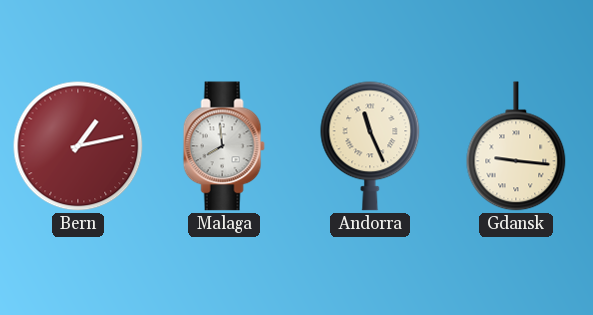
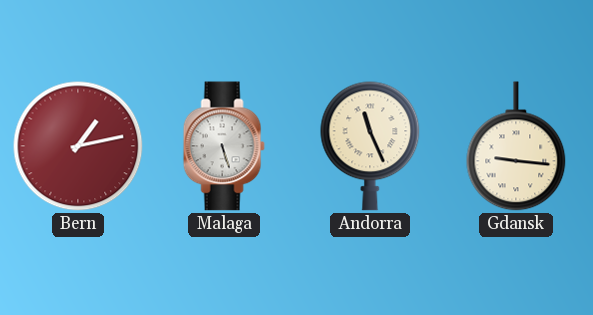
Malaga: 7:59 -> 5:27
